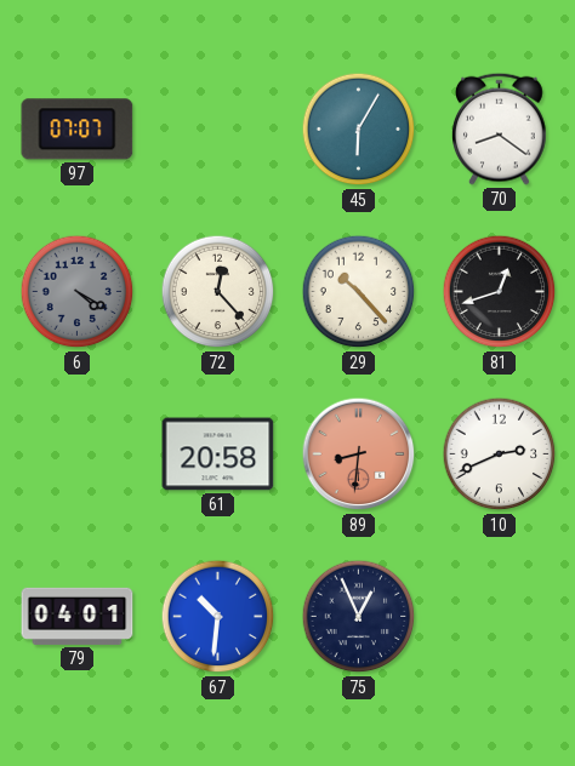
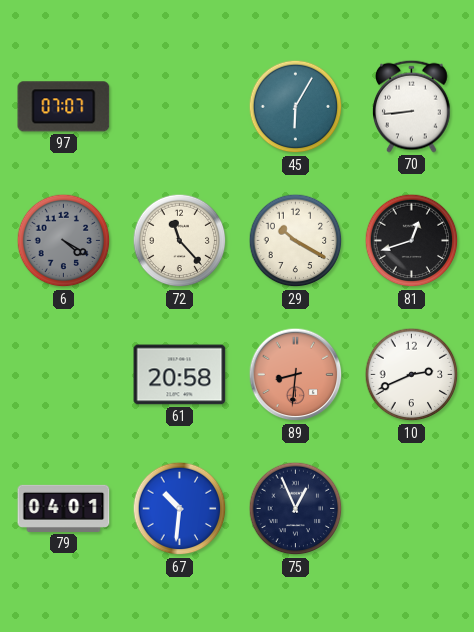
70: 8:21 -> 8:44
72: 12:23 -> 11:23
29: 10:23 -> 10:20
